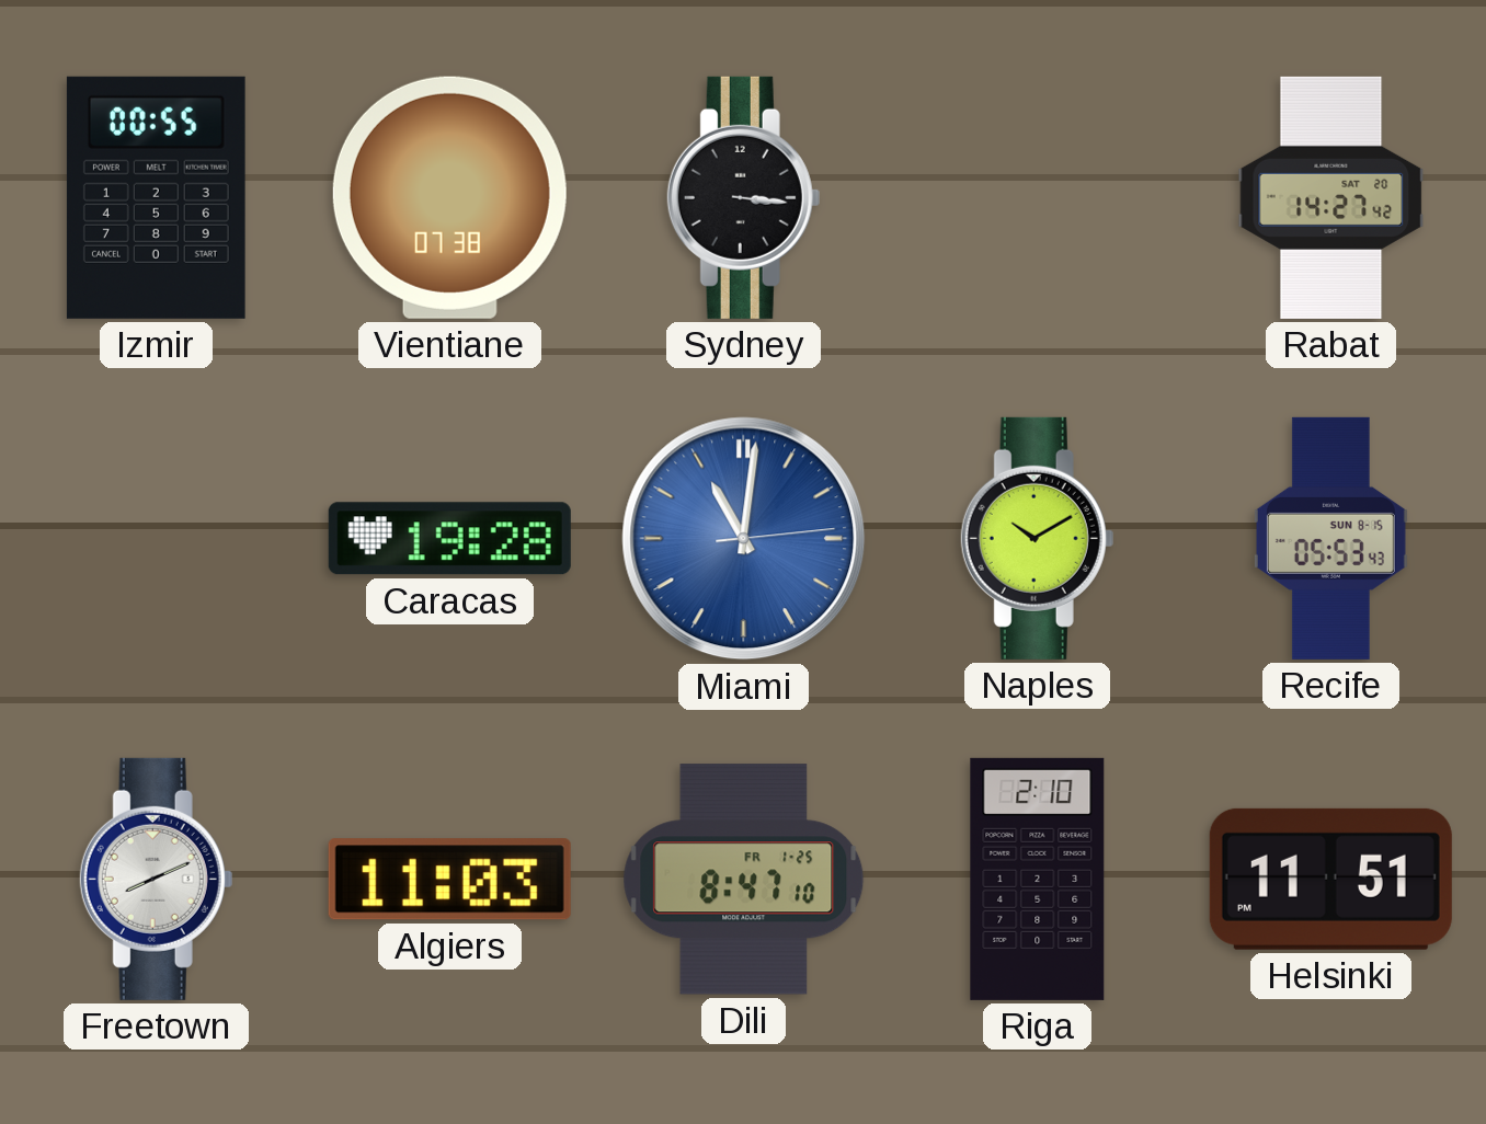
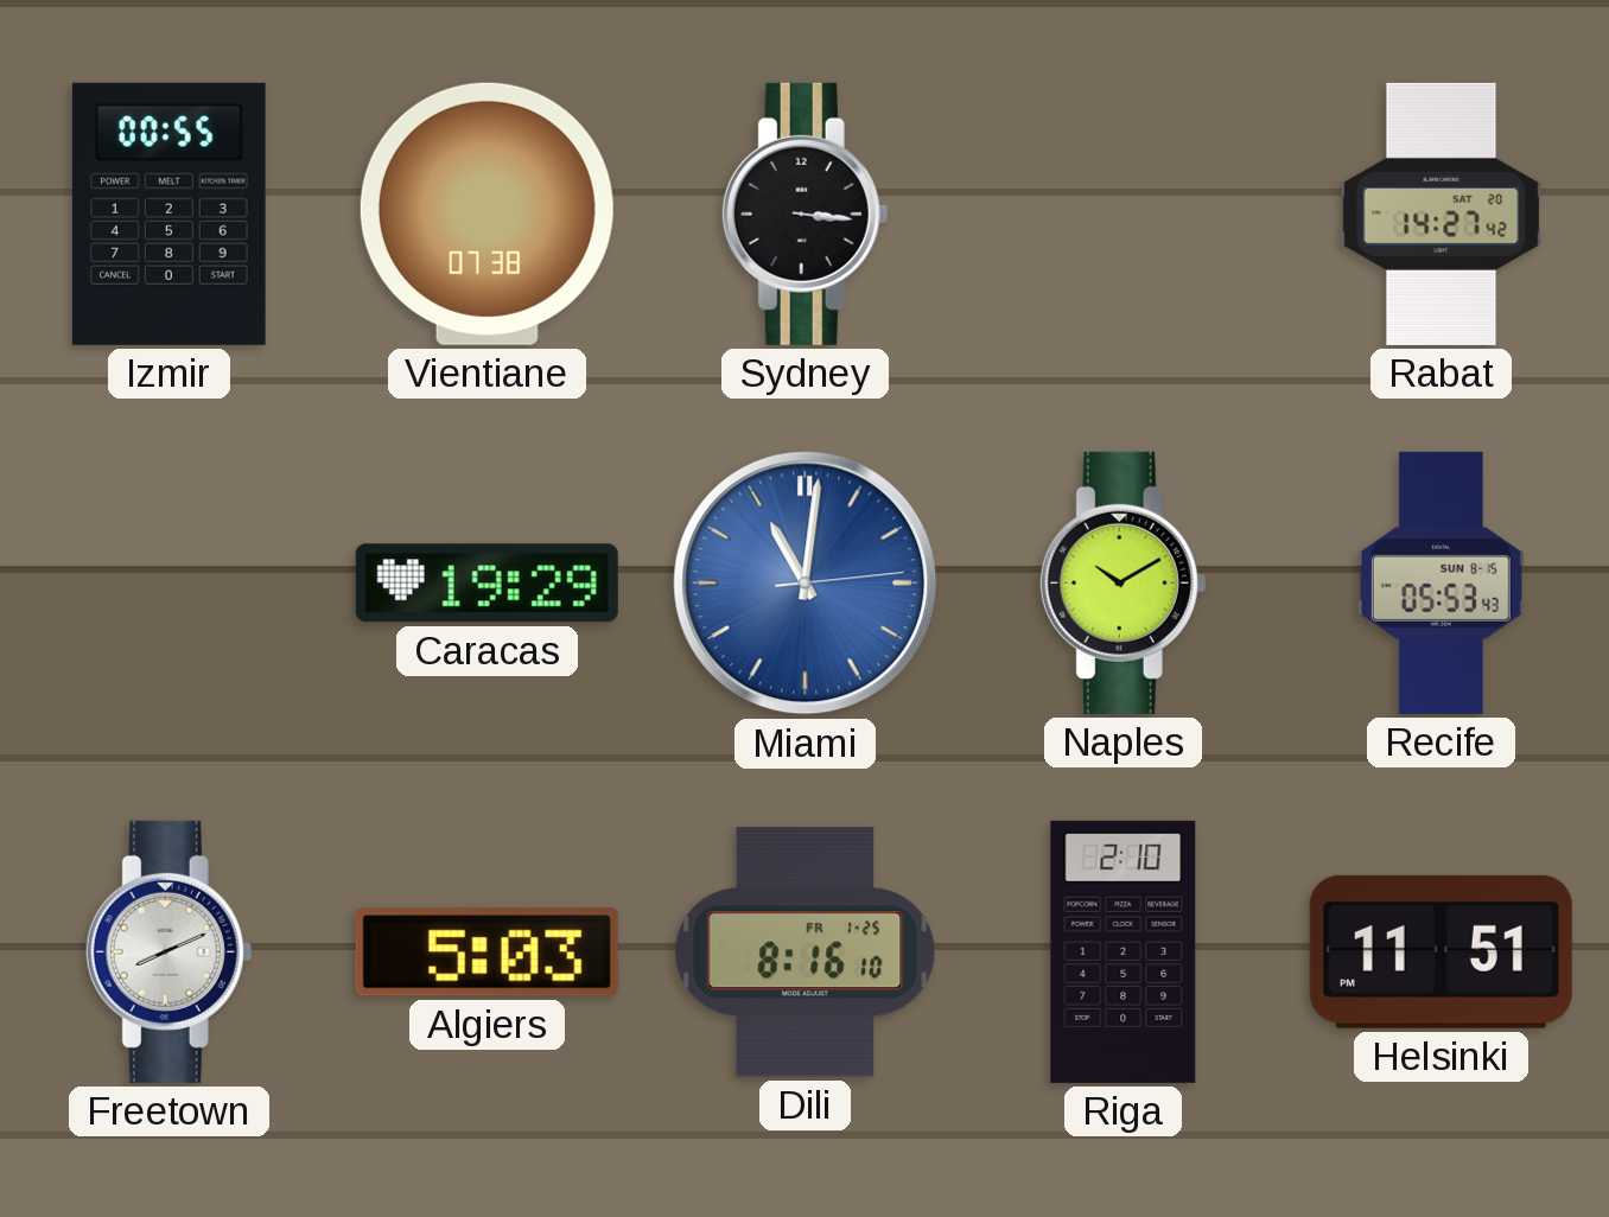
Caracas: 19:28 -> 19:29
Algiers: 11:03 -> 5:03
Dili: 8:47 -> 8:16
